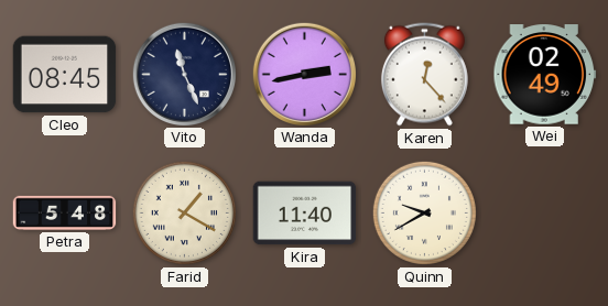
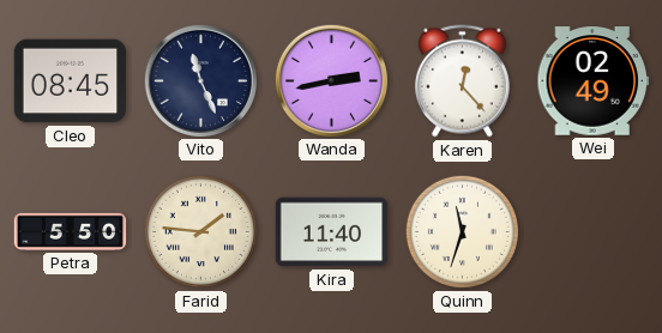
Petra: 5:48 -> 5:50
Farid: 1:20 -> 1:46
Quinn: 9:40 -> 11:33
